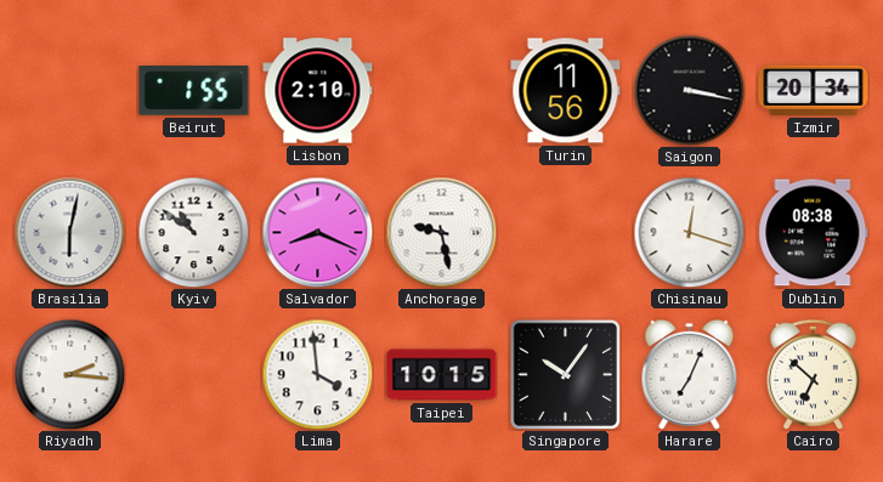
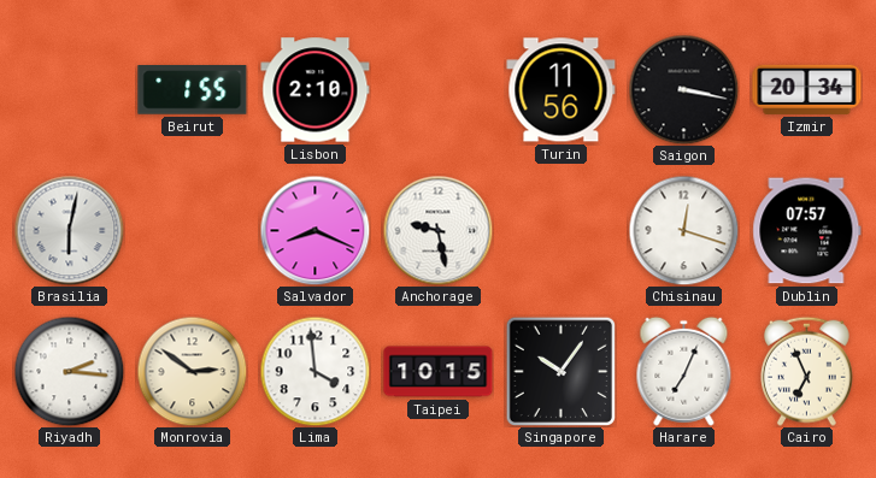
Kyiv: 10:51 -> none
Dublin: 08:38 -> 07:57
Monrovia: none -> 2:51
Cairo: 6:52 -> 6:56
